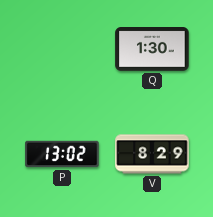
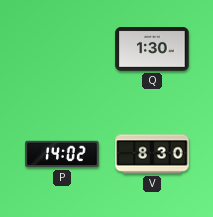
P: 13:02 -> 14:02
V: 8:29 -> 8:30
